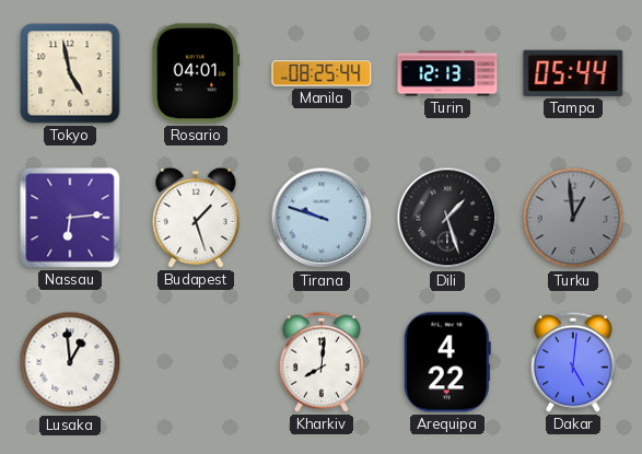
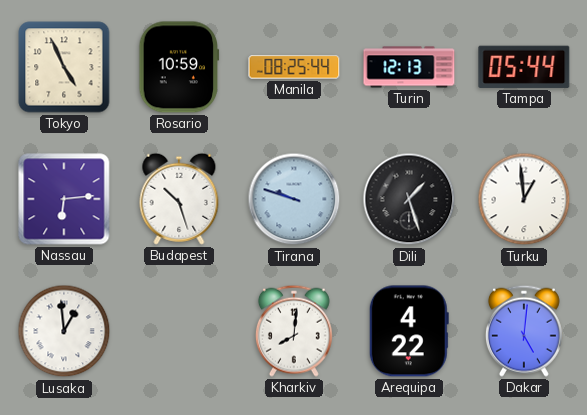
Tokyo: 4:58 -> 4:56
Rosario: 04:01 -> 10:59
Budapest: 1:27 -> 10:27
Turku dial: grey -> white
